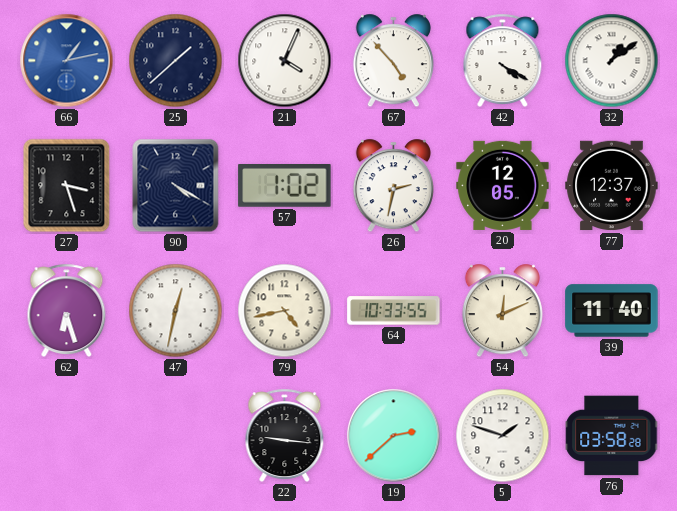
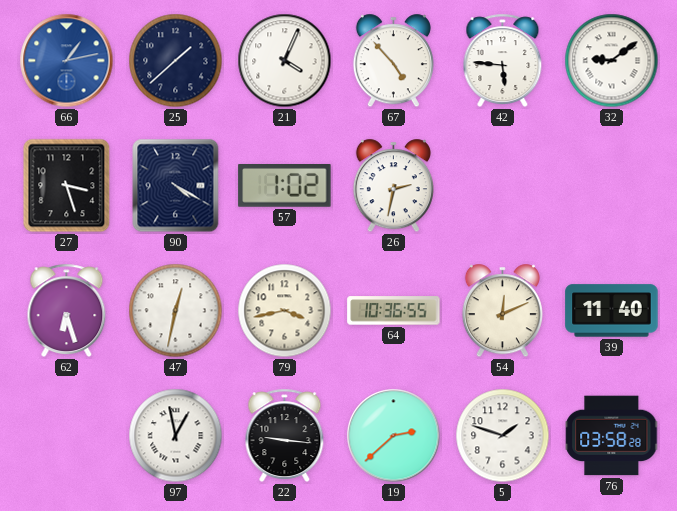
42: 4:20 -> 5:46
32: 1:09 -> 9:09
20: 12:05 -> none
77: 12:37 -> none
79: 4:43 -> 3:43
64: 10:33 -> 10:36
97: none -> 12:58
